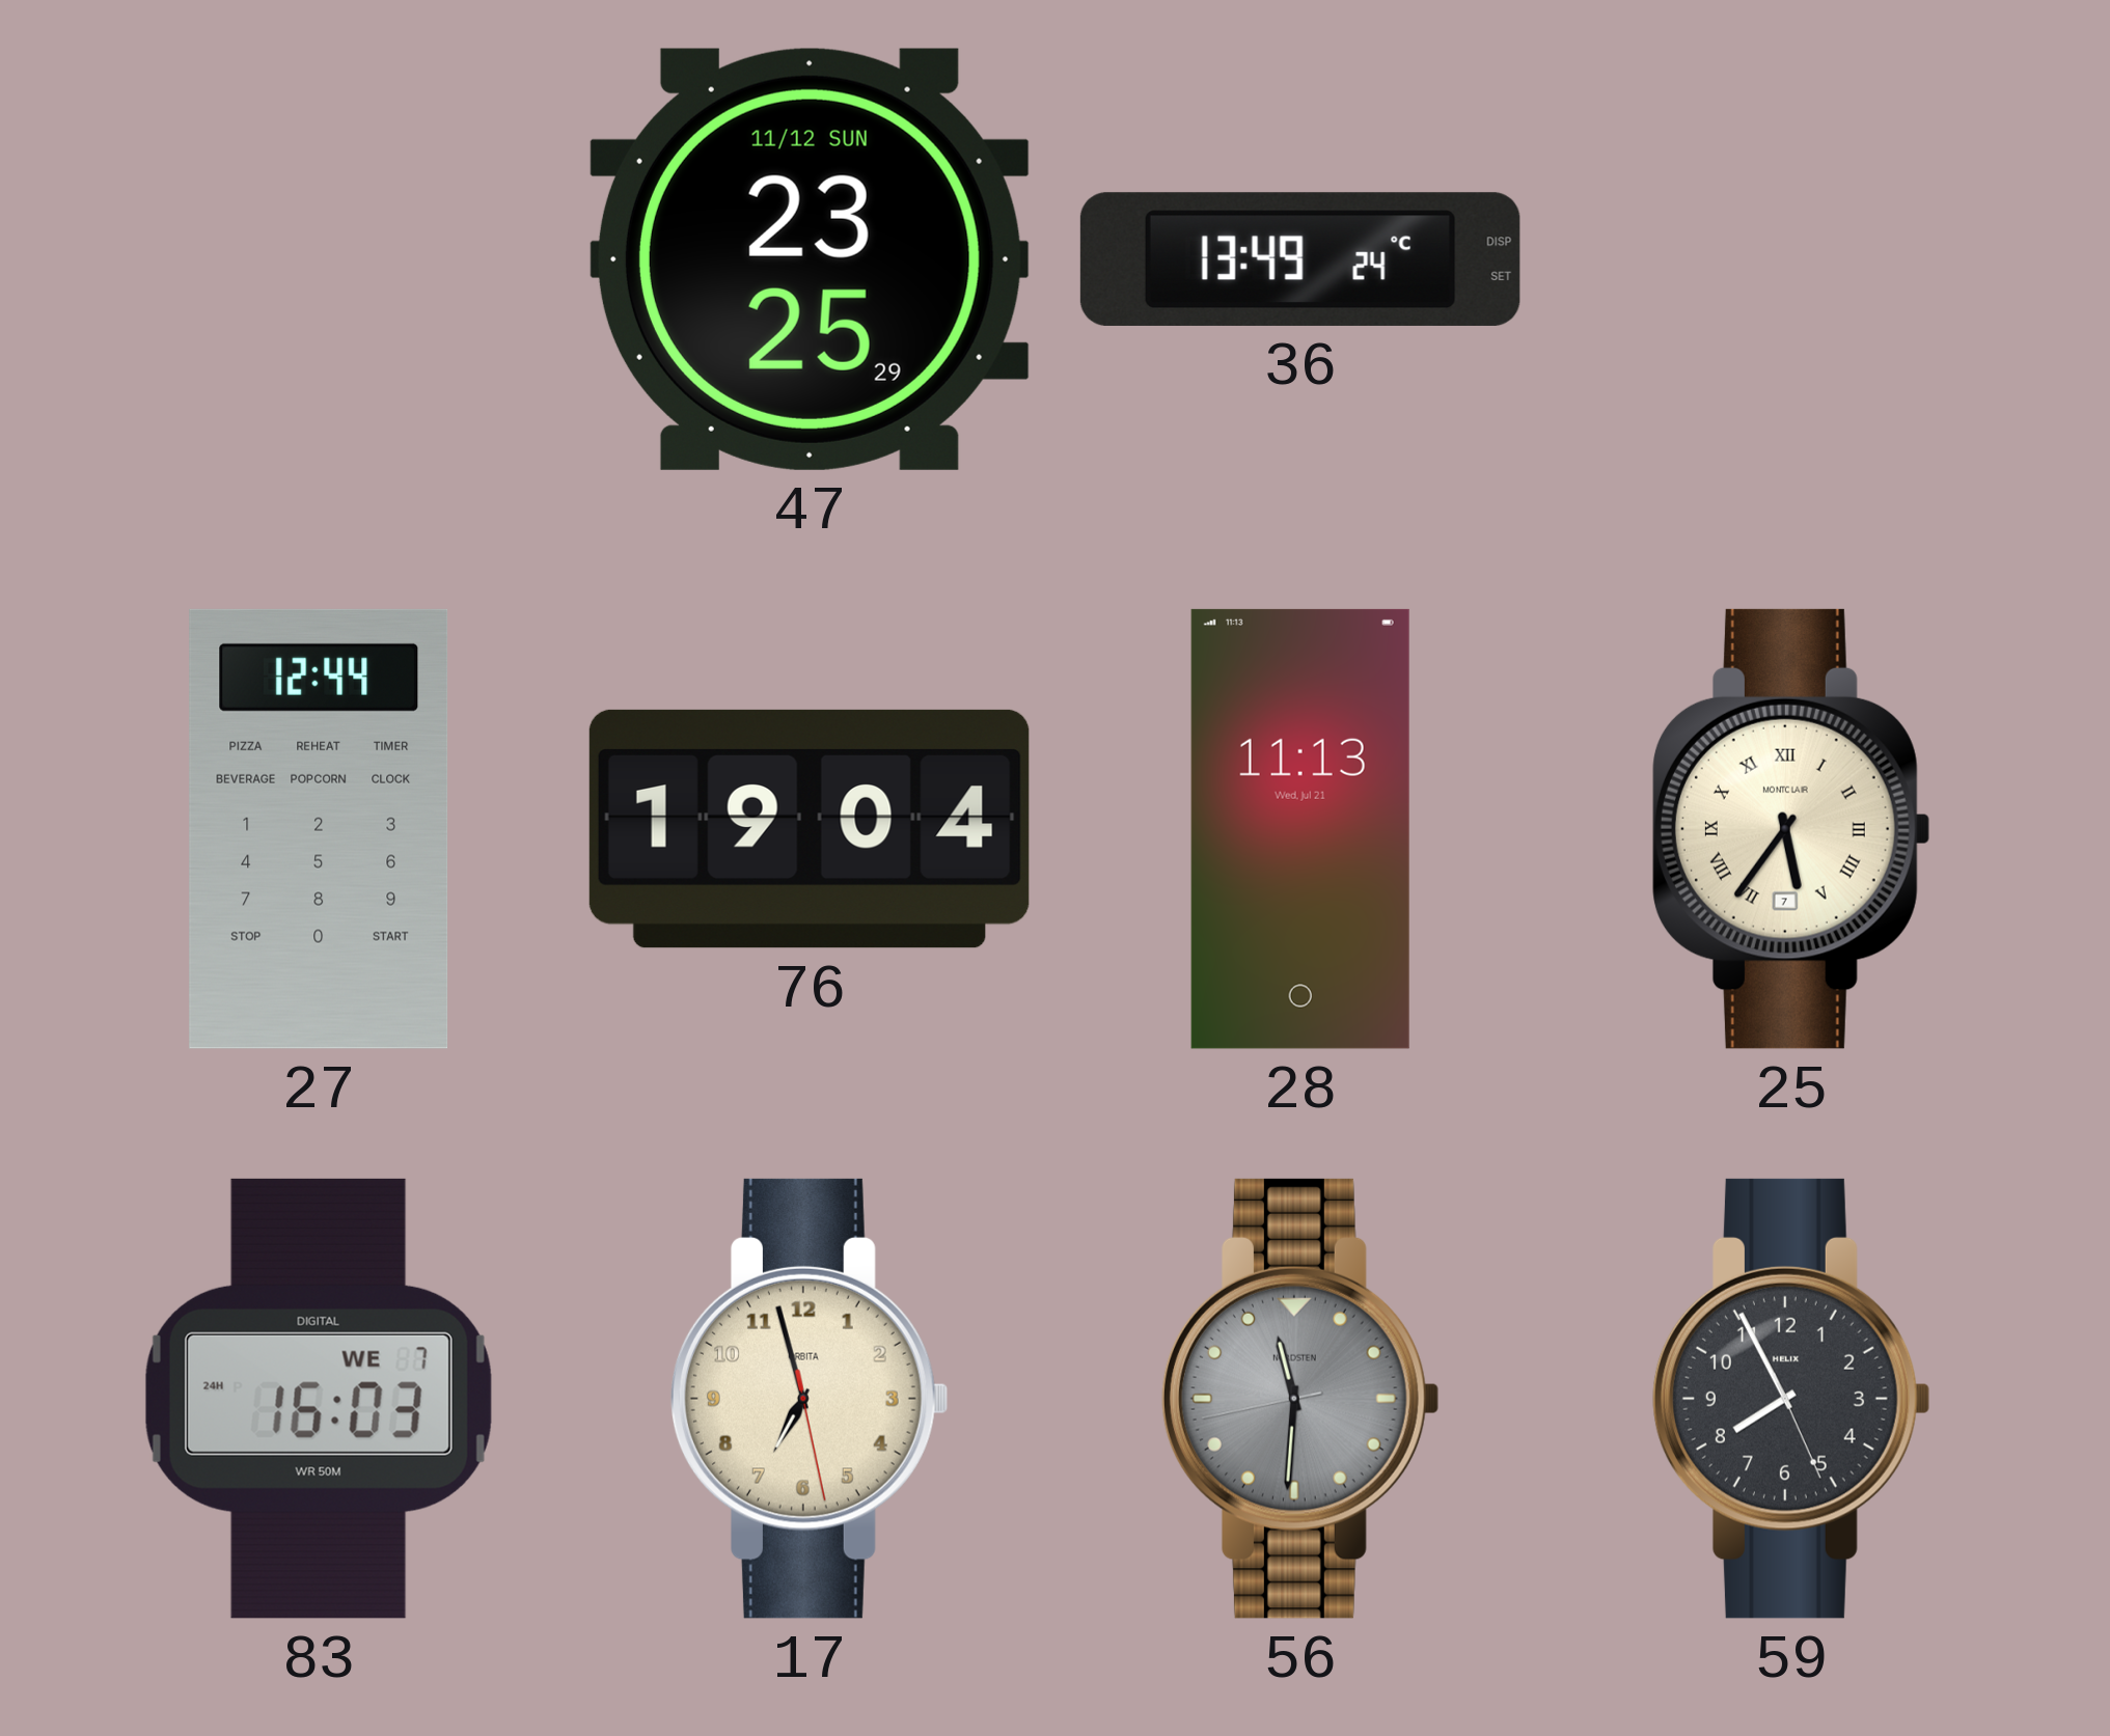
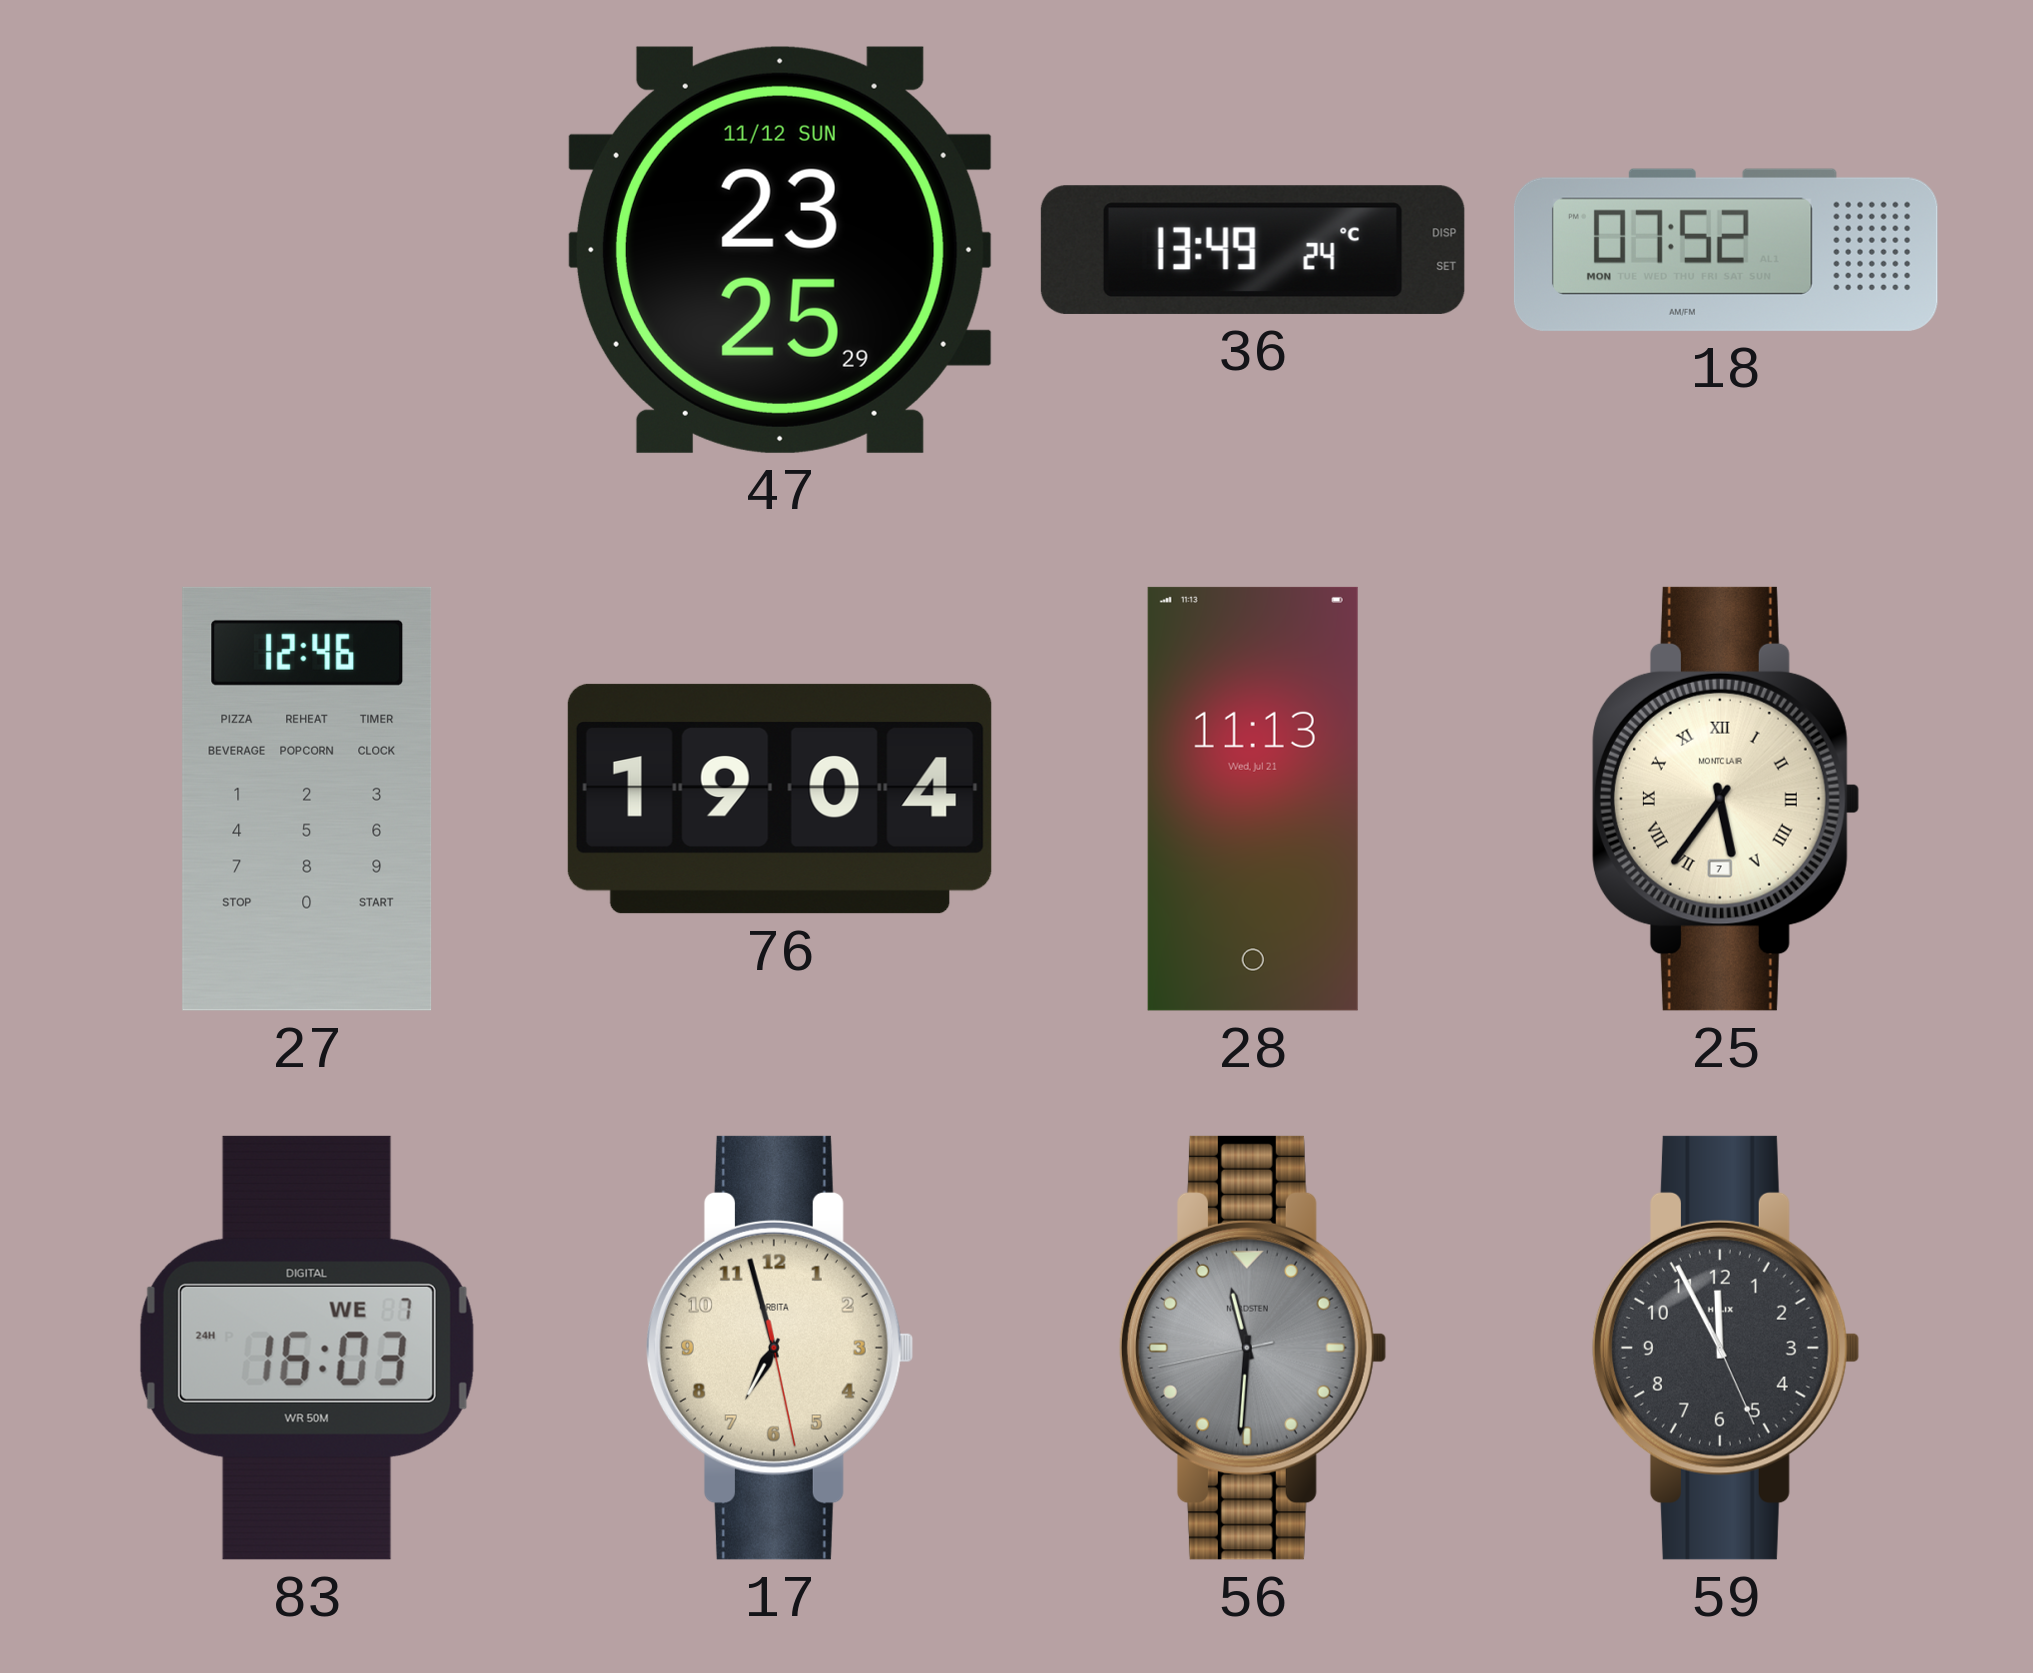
18: none -> 07:52
27: 12:44 -> 12:46
59: 7:55 -> 11:55
